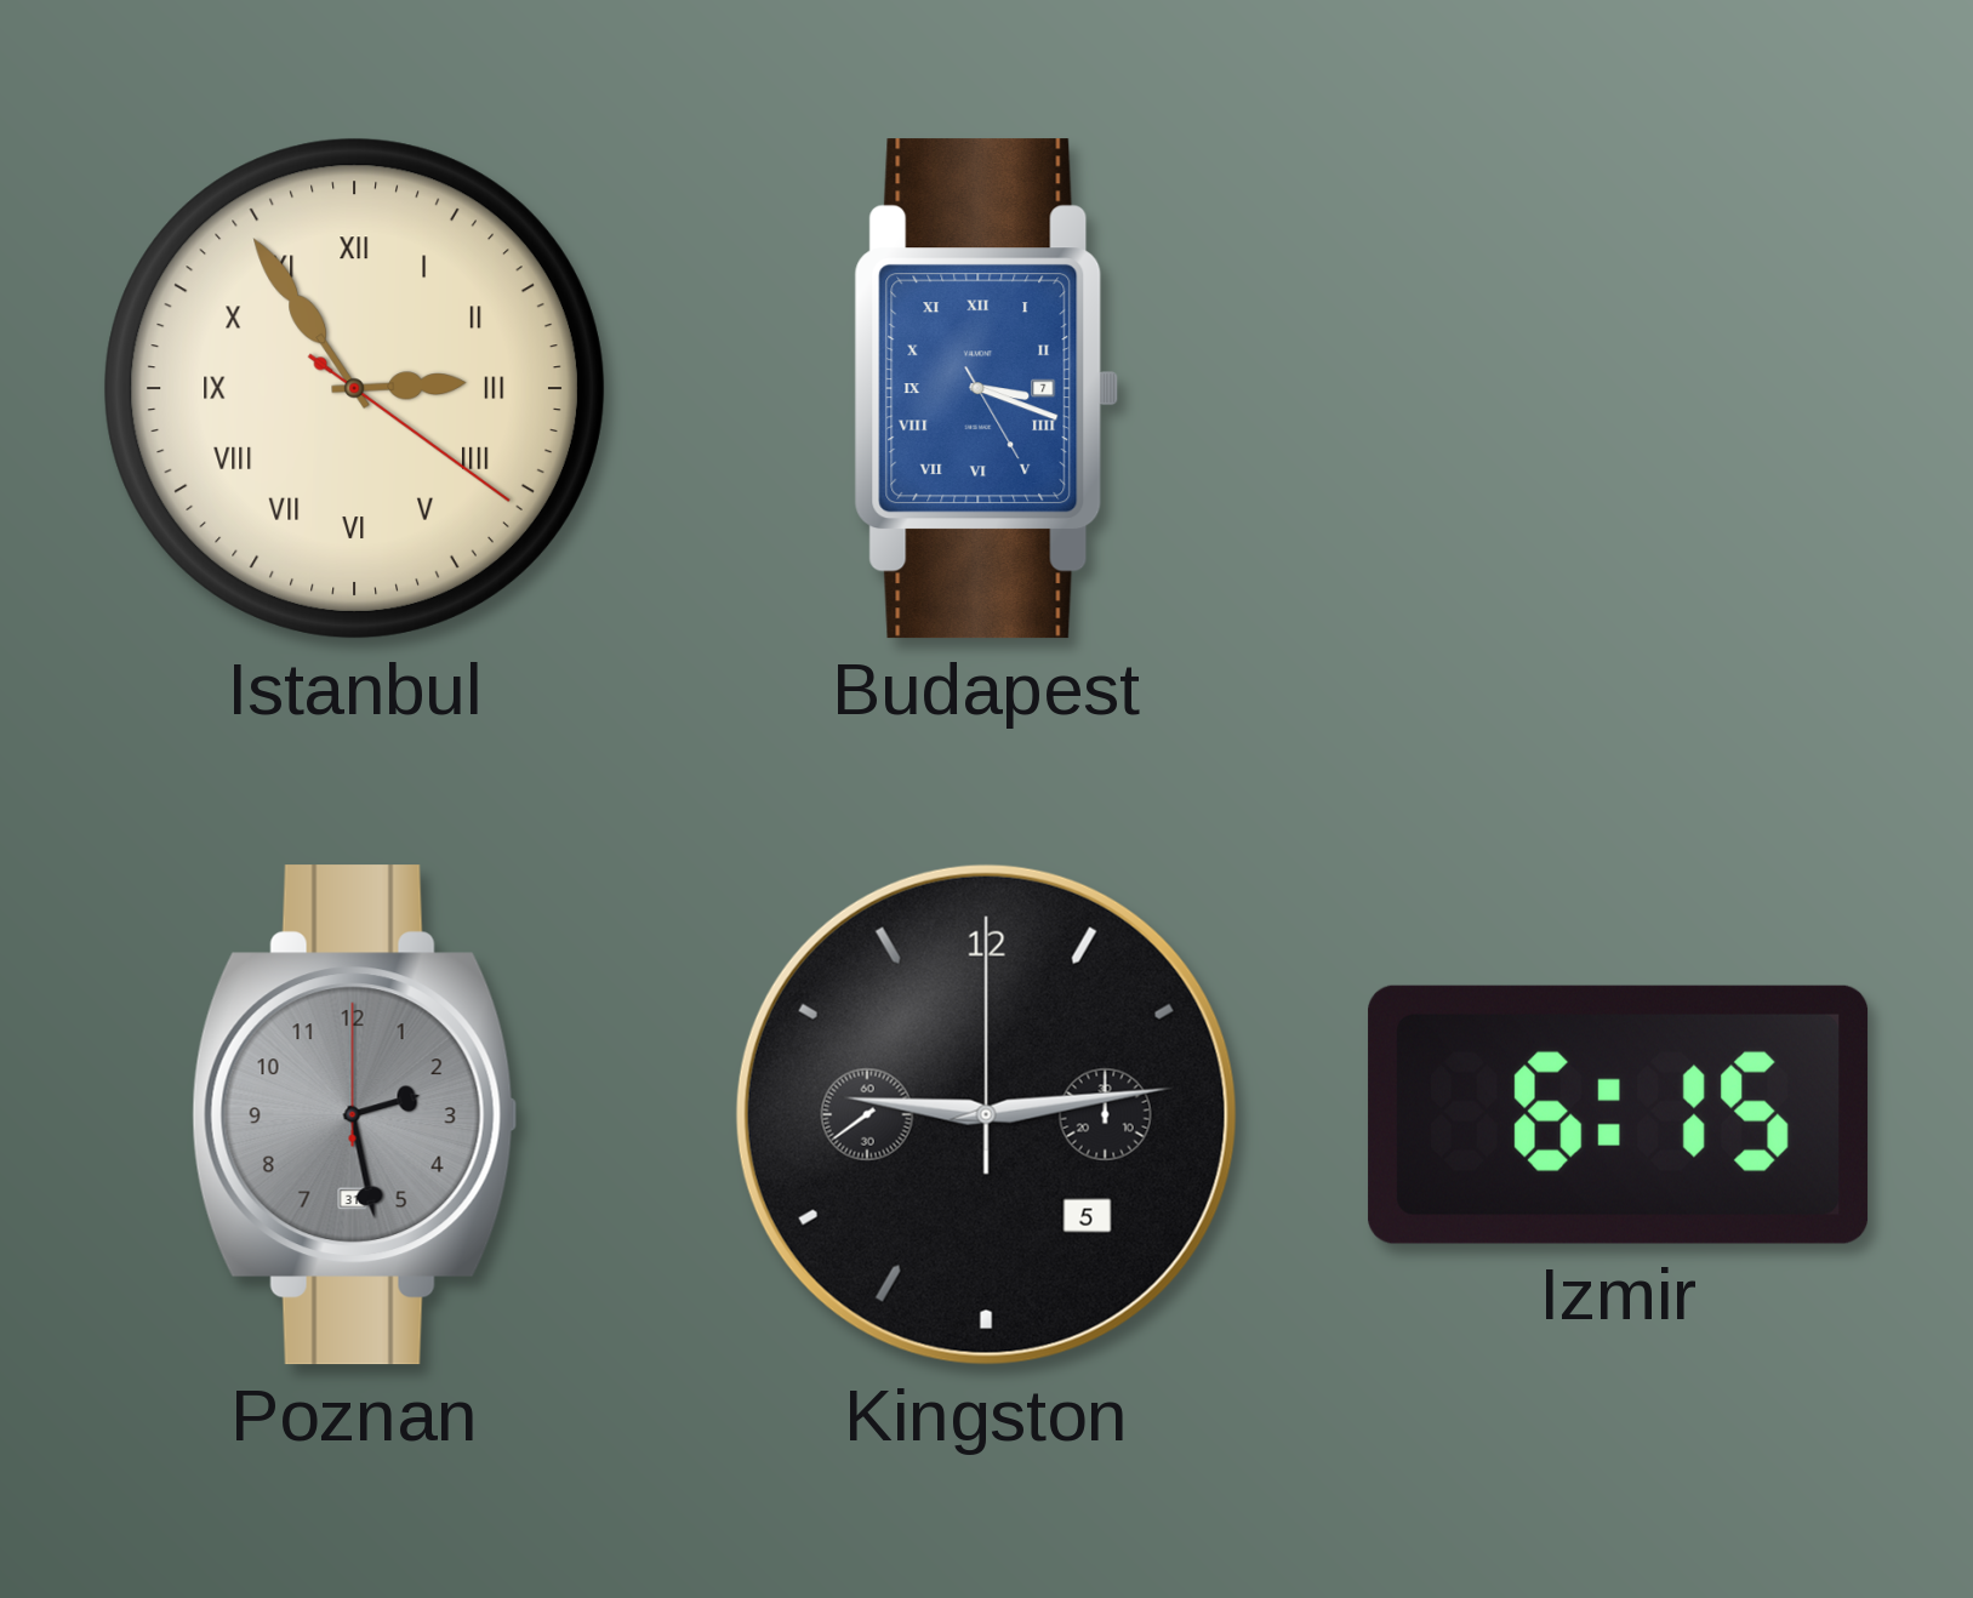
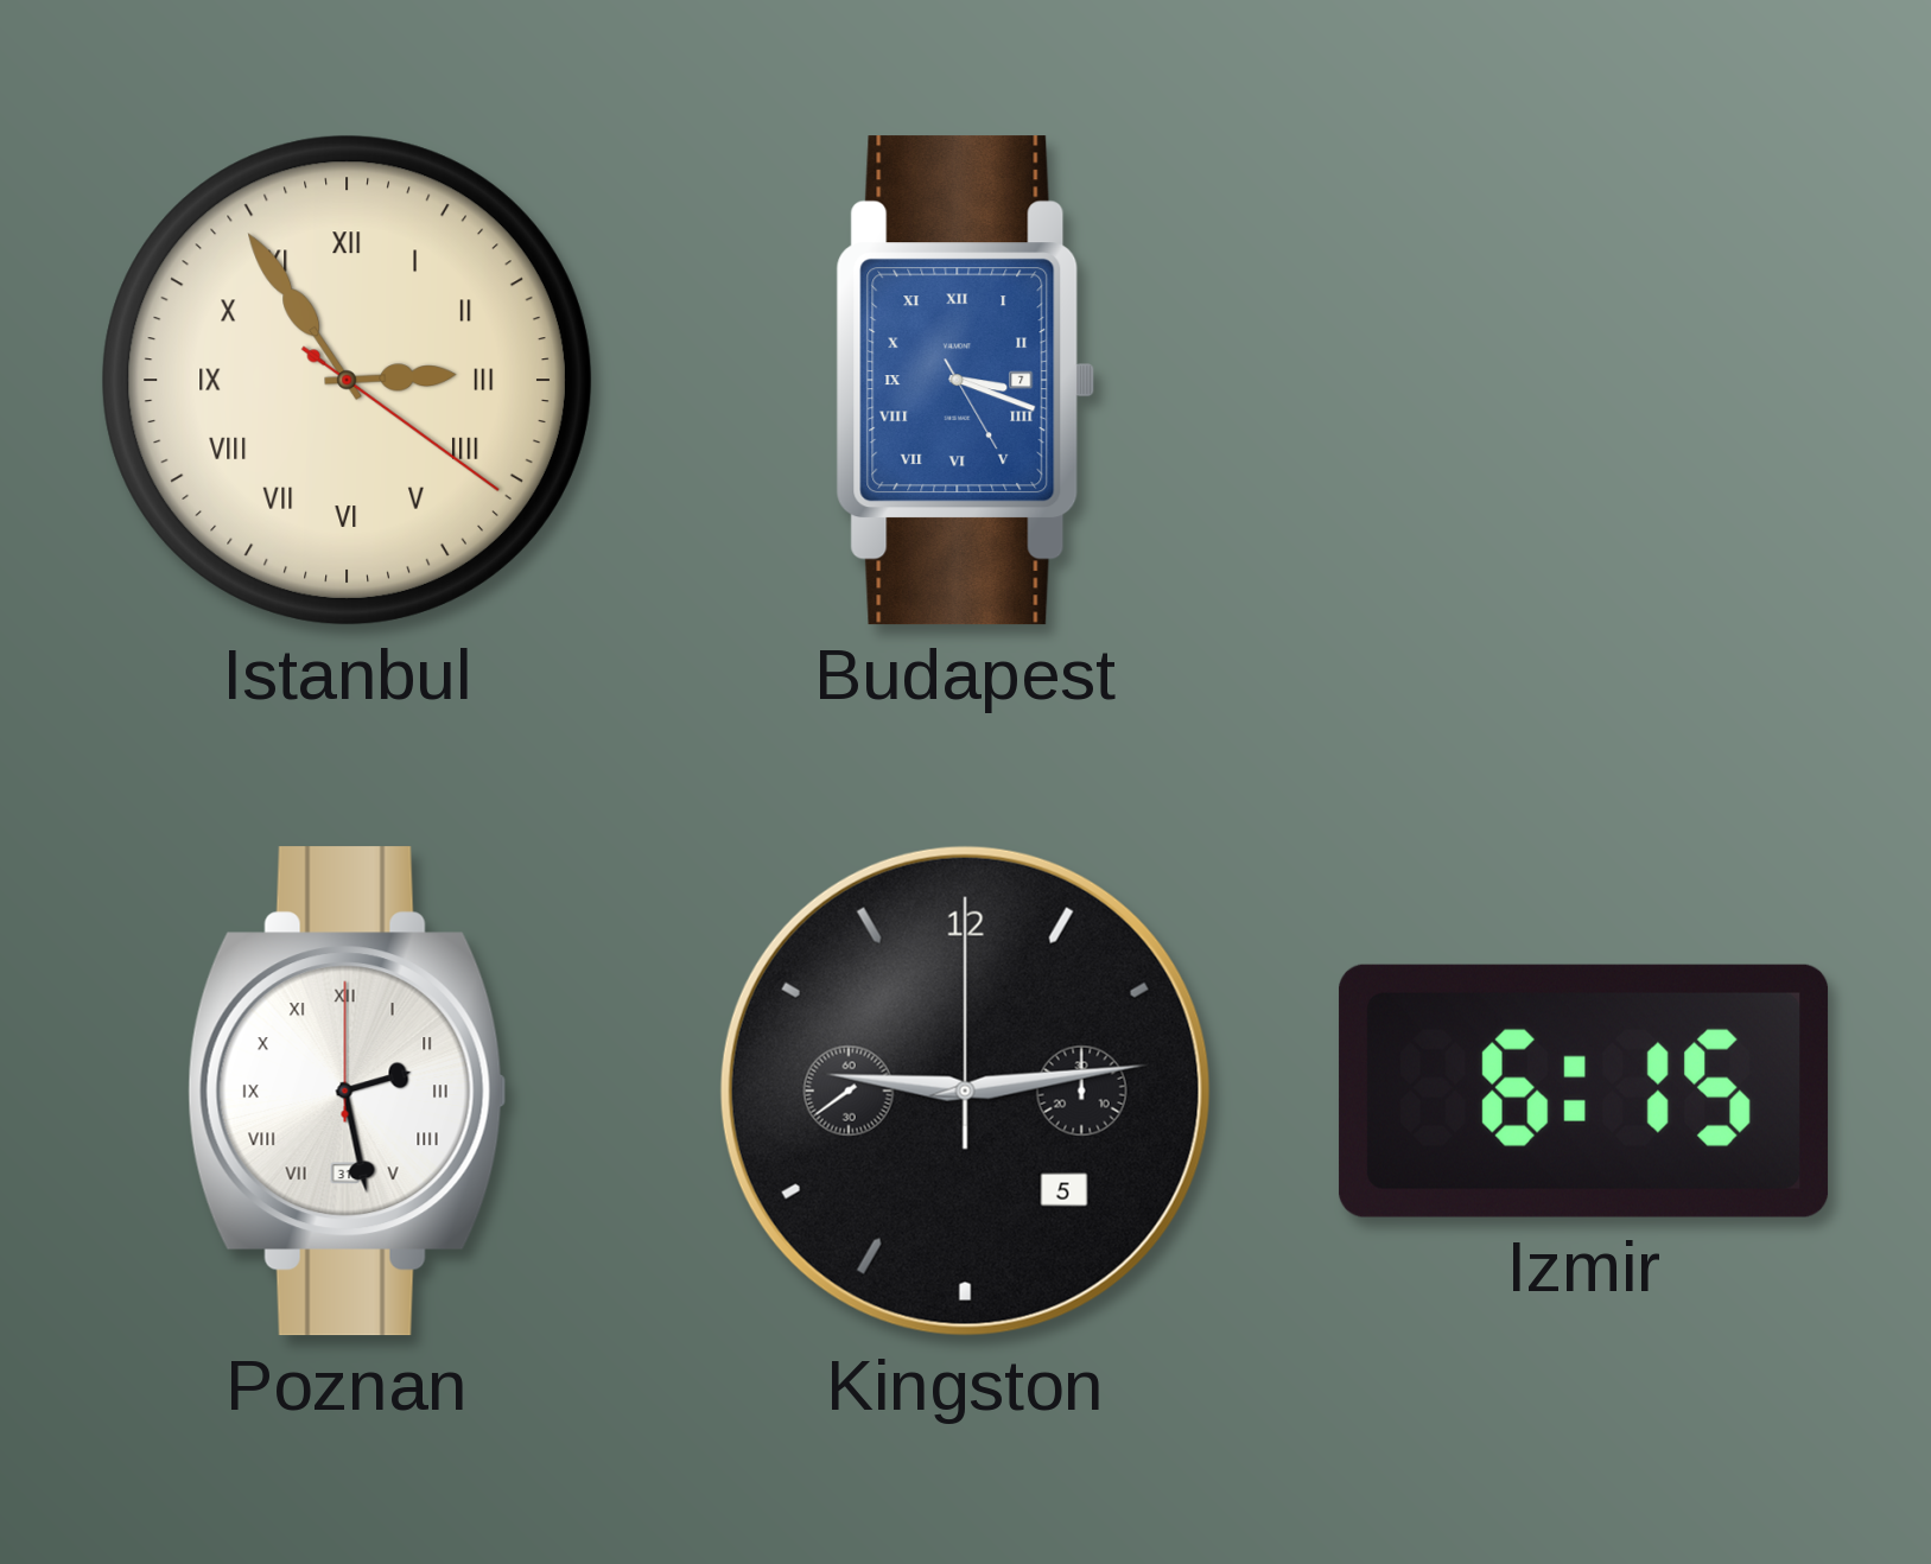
Poznan dial: grey -> white
Poznan numerals: Arabic -> Roman
